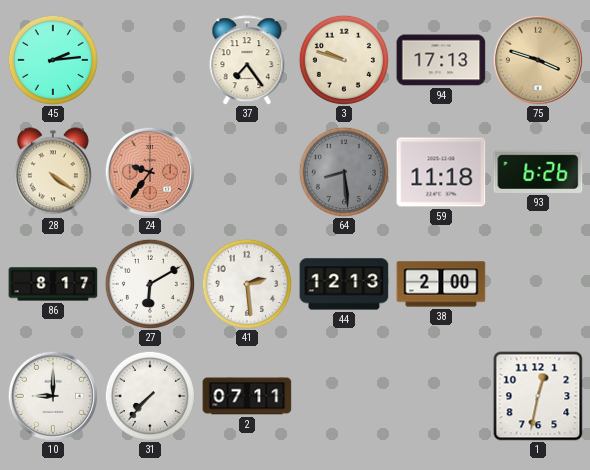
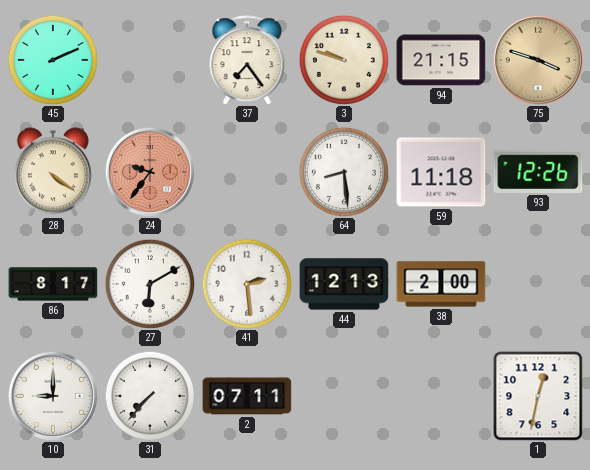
45: 2:14 -> 2:11
94: 17:13 -> 21:15
64 dial: grey -> white
93: 6:26 -> 12:26
